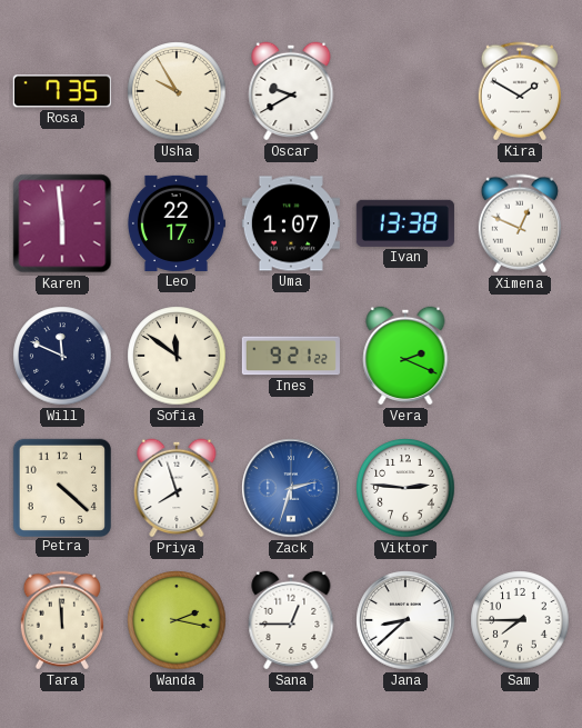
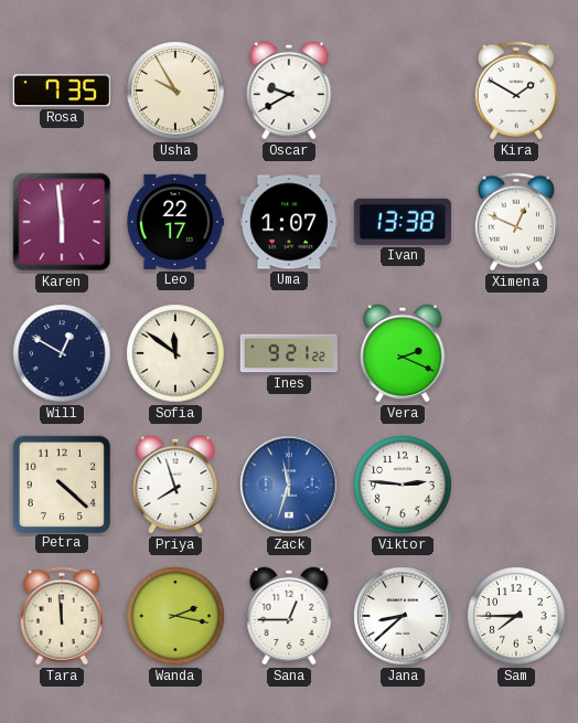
Will: 11:49 -> 12:50
Zack: 2:33 -> 11:33
